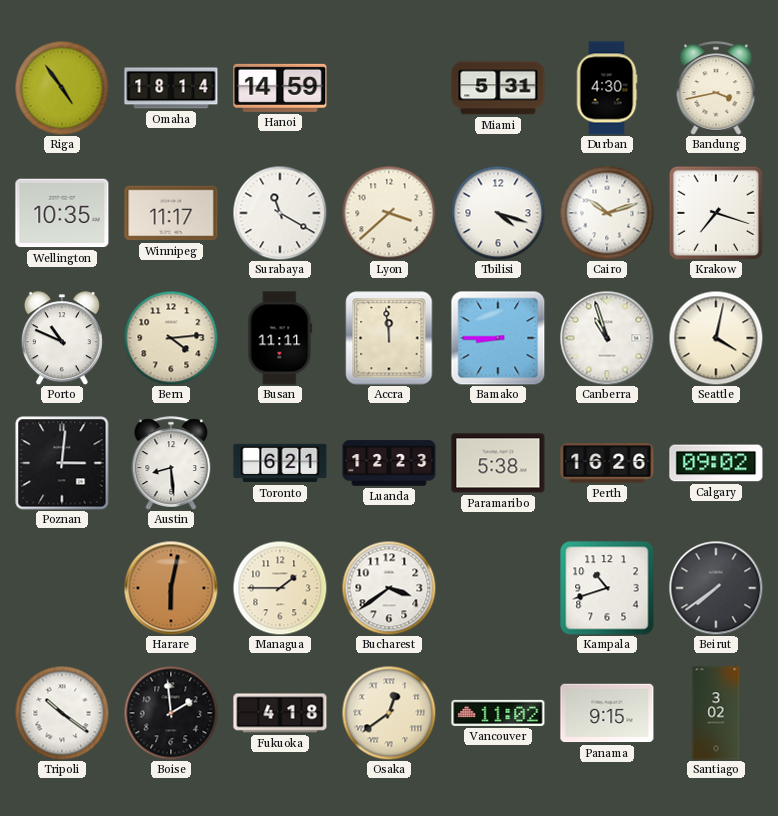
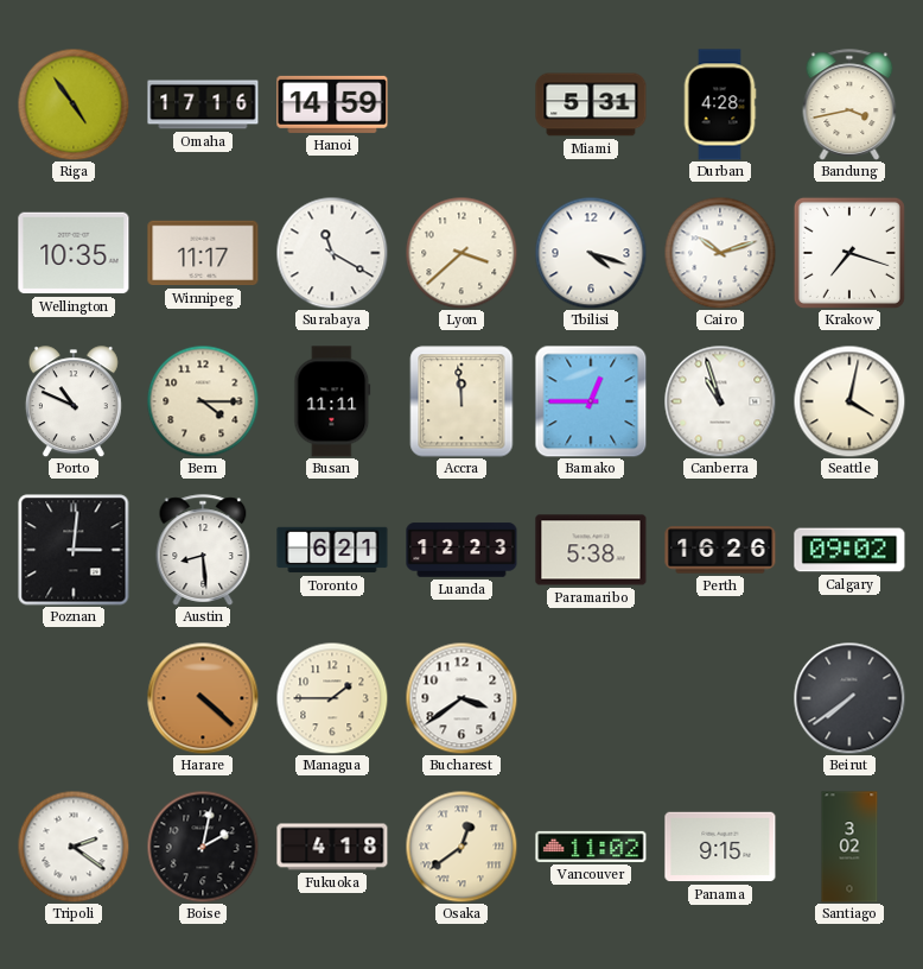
Omaha: 18:14 -> 17:16
Durban: 4:30 -> 4:28
Bern: 4:14 -> 4:15
Bamako: 8:45 -> 12:45
Harare: 6:02 -> 4:22
Kampala: 10:42 -> none
Tripoli: 10:21 -> 2:21
Boise: 1:59 -> 2:02
